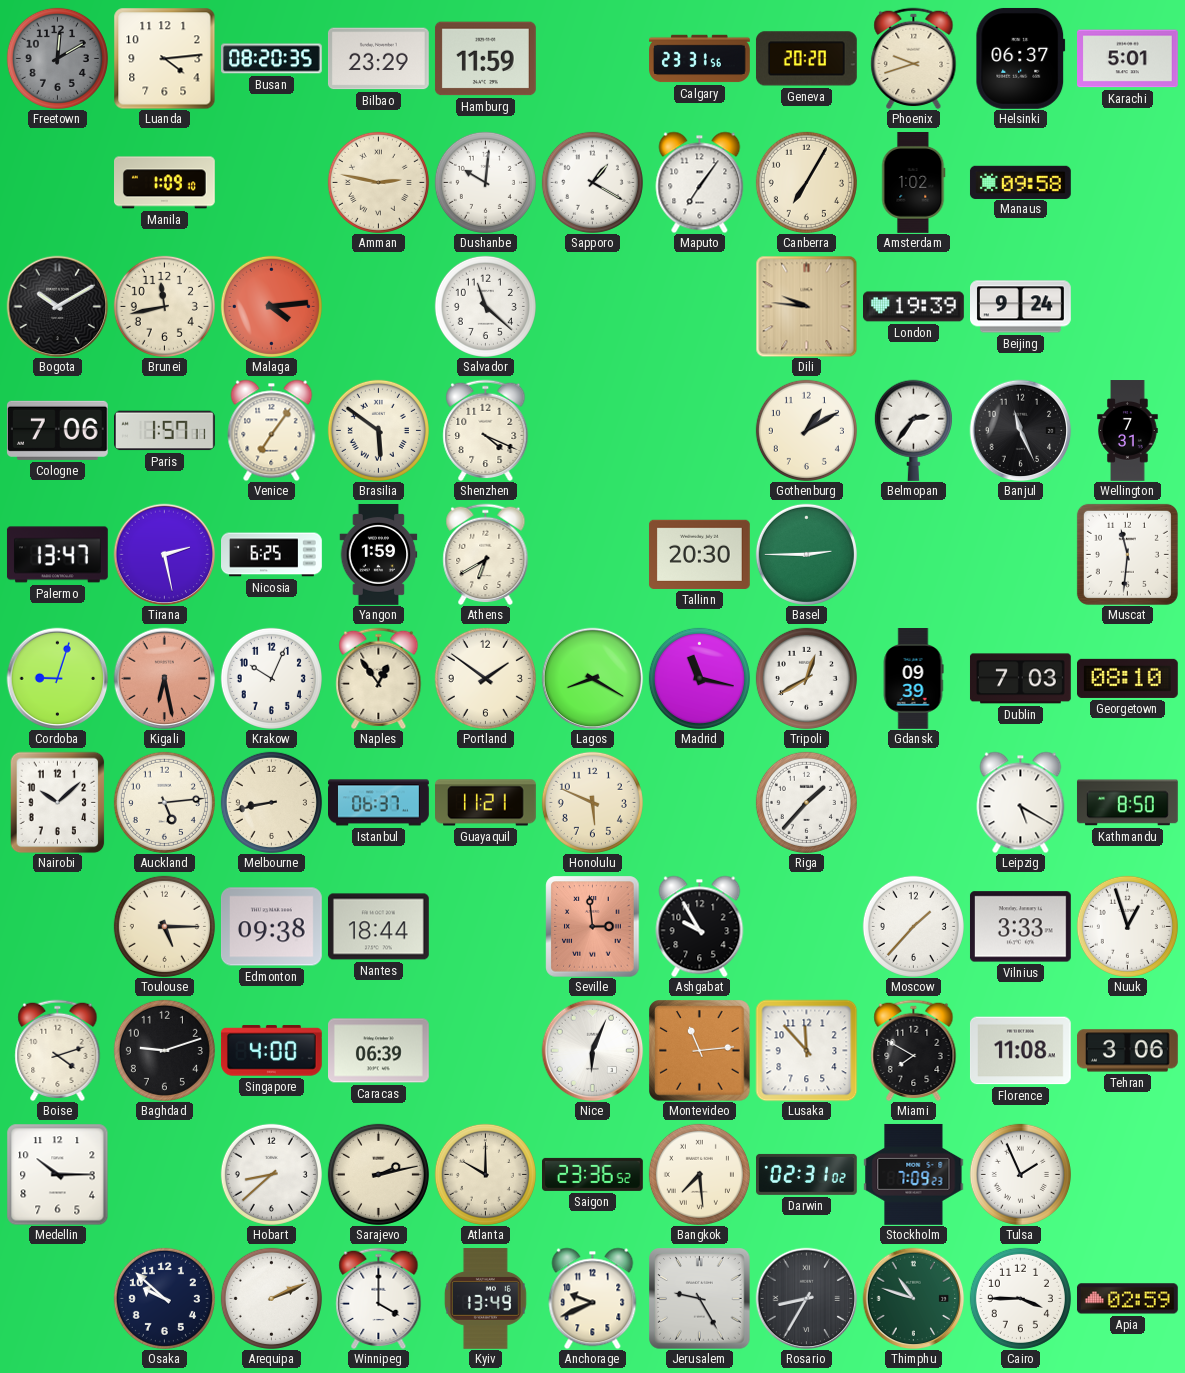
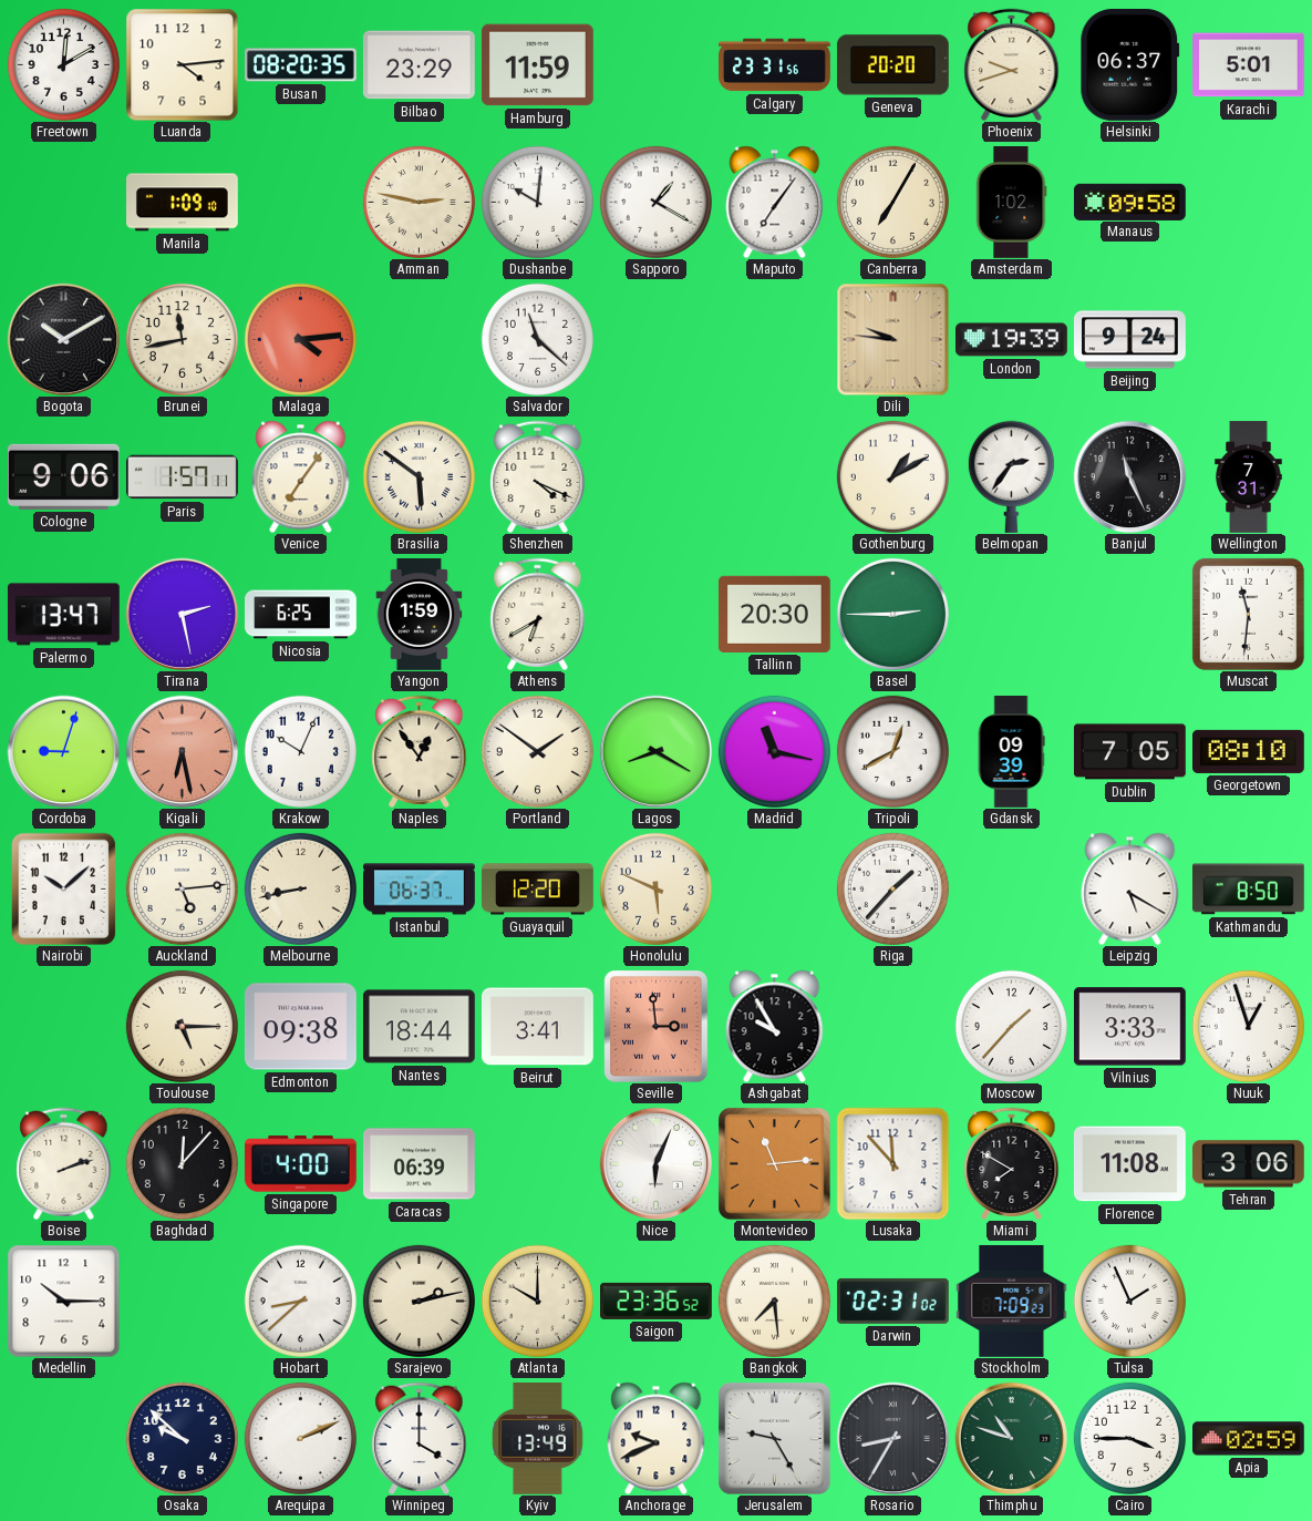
Freetown dial: grey -> white
Cologne: 7:06 -> 9:06
Dublin: 7:03 -> 7:05
Guayaquil: 11:21 -> 12:20
Beirut: none -> 3:41
Boise: 4:12 -> 2:12
Baghdad: 9:12 -> 12:07
